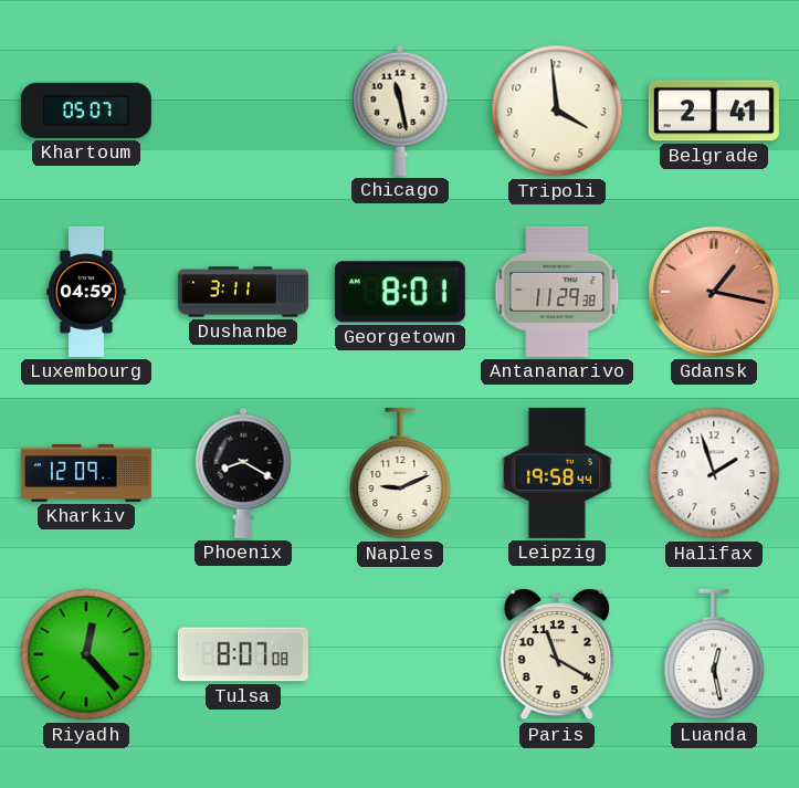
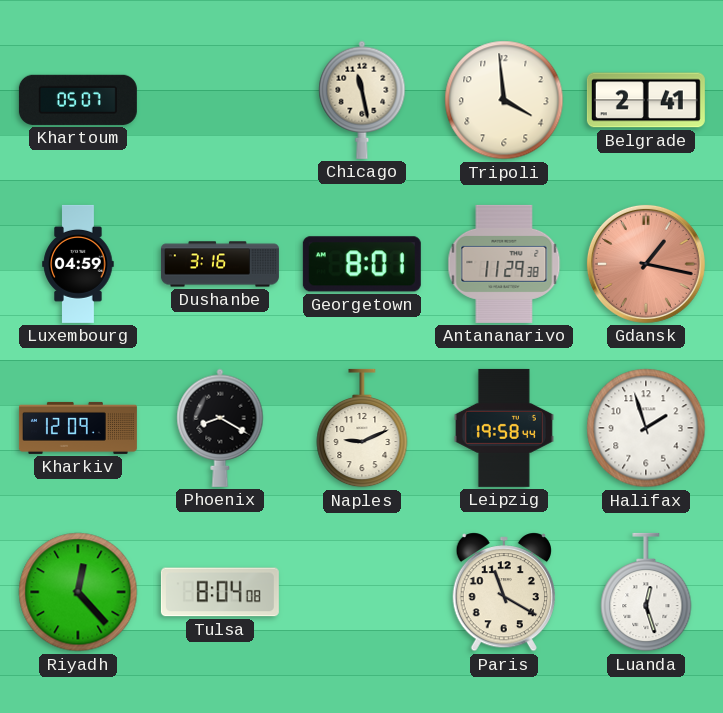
Dushanbe: 3:11 -> 3:16
Tulsa: 8:07 -> 8:04
Luanda: 12:28 -> 12:27
